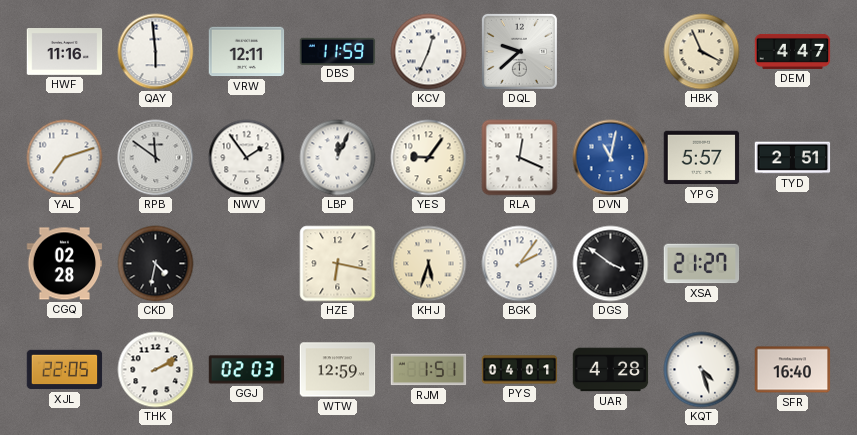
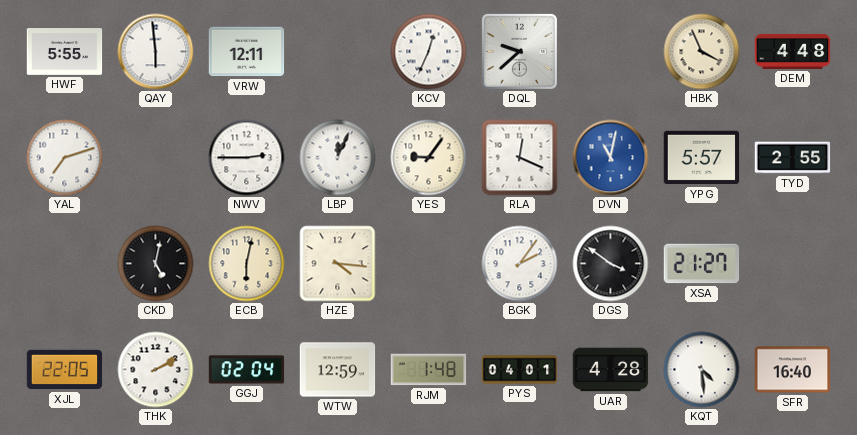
HWF: 11:16 -> 5:55
DBS: 11:59 -> none
DEM: 4:47 -> 4:48
RPB: 11:51 -> none
NWV: 1:54 -> 2:45
TYD: 2:51 -> 2:55
CGQ: 02:28 -> none
CKD: 4:32 -> 5:02
ECB: none -> 6:02
HZE: 6:17 -> 4:16
KHJ: 5:33 -> none
GGJ: 02:03 -> 02:04
RJM: 1:51 -> 1:48
KQT: 4:27 -> 4:29
